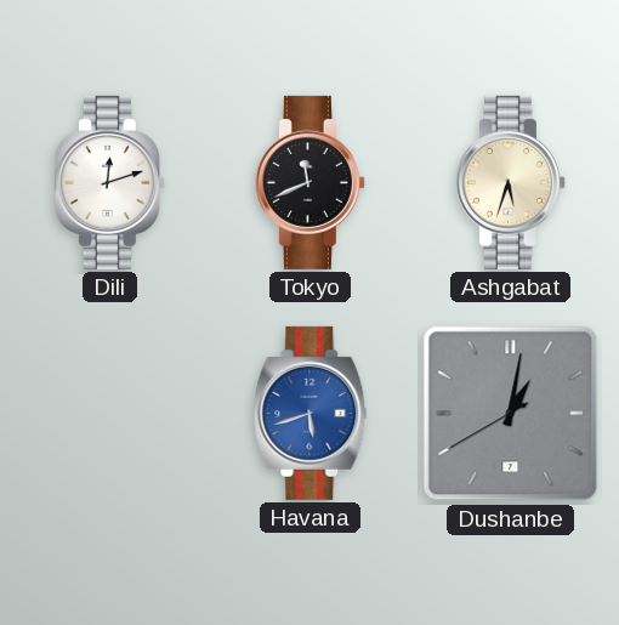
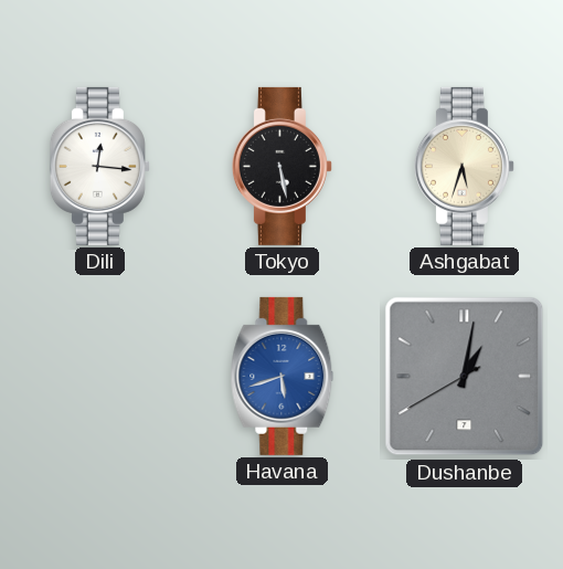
Dili: 12:12 -> 12:16
Tokyo: 11:41 -> 5:28
